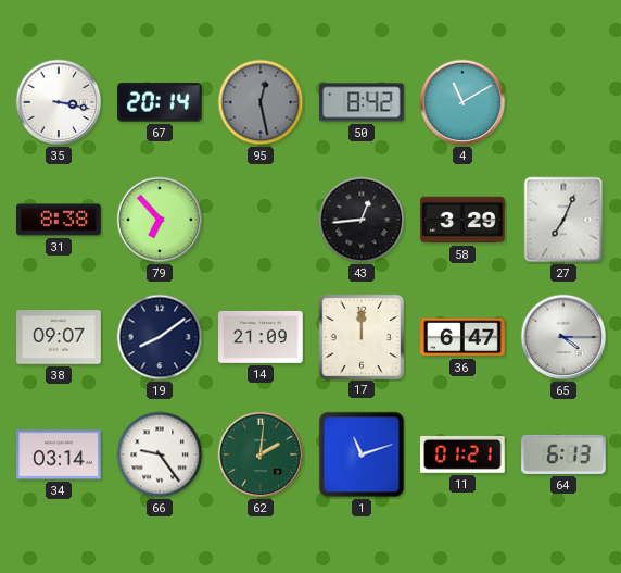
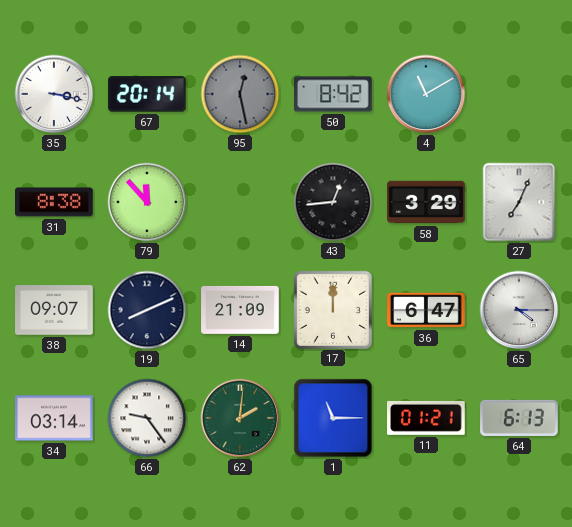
79: 6:53 -> 11:53
19: 8:09 -> 8:11
1: 11:12 -> 11:15
